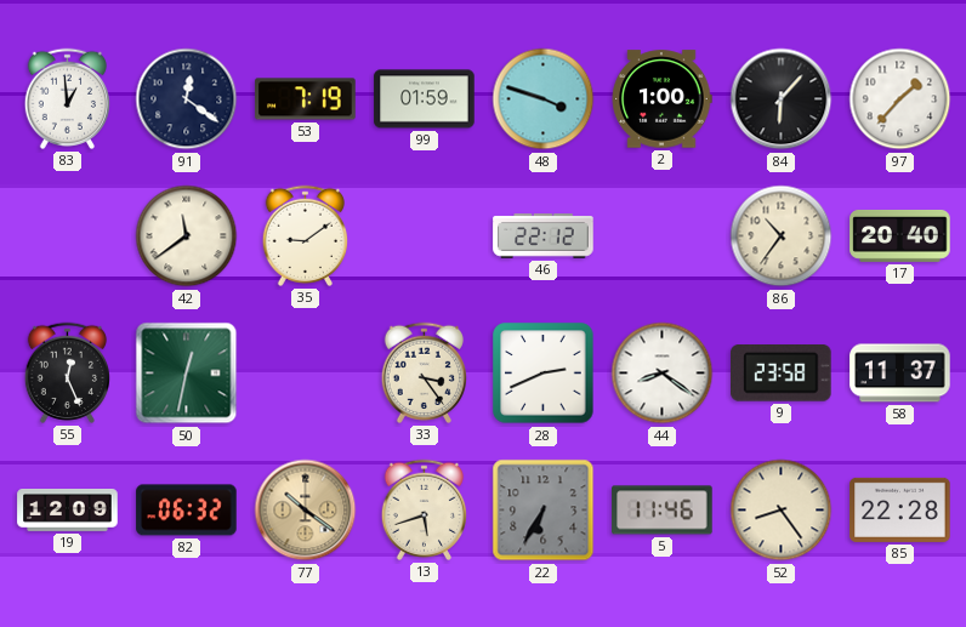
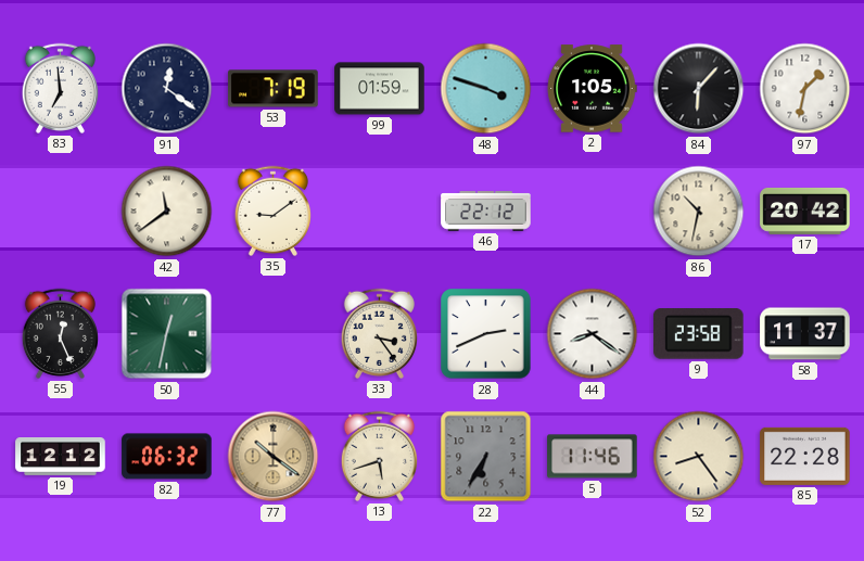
83: 12:59 -> 6:59
2: 1:00 -> 1:05
97: 1:37 -> 1:32
86: 10:36 -> 10:32
17: 20:40 -> 20:42
19: 12:09 -> 12:12
